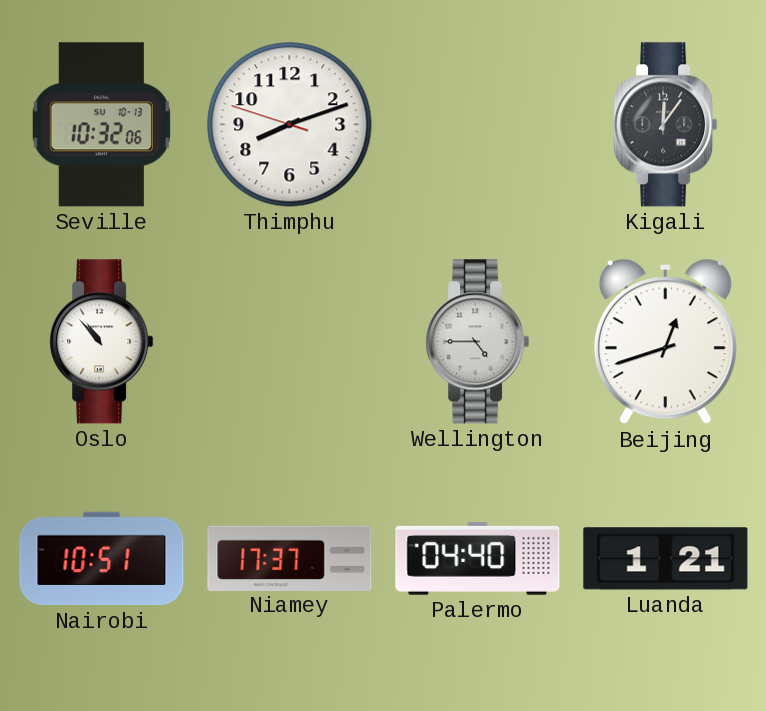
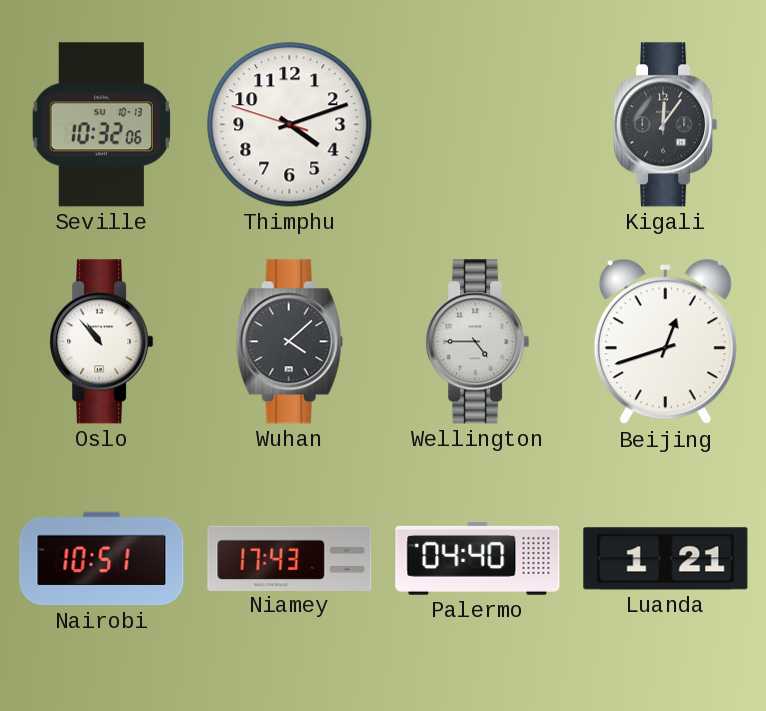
Thimphu: 8:11 -> 4:11
Wuhan: none -> 4:08
Niamey: 17:37 -> 17:43
